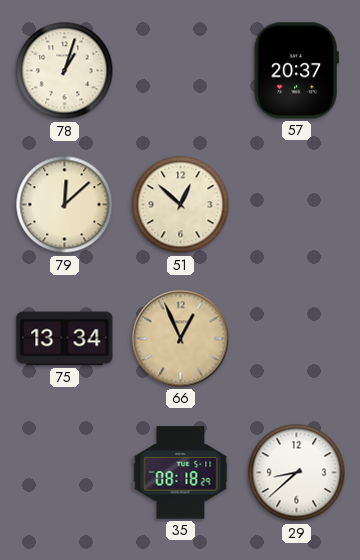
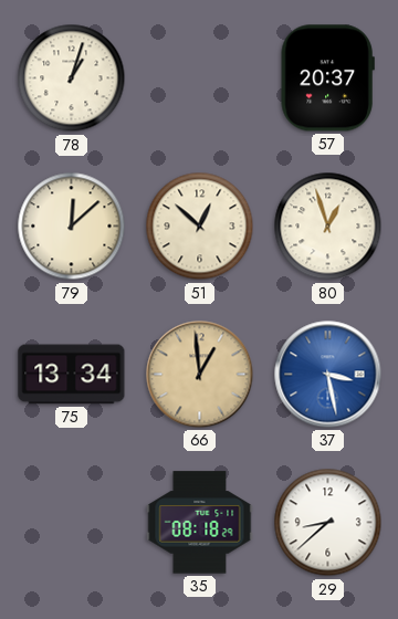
80: none -> 12:57
66: 12:56 -> 12:59
37: none -> 3:28
